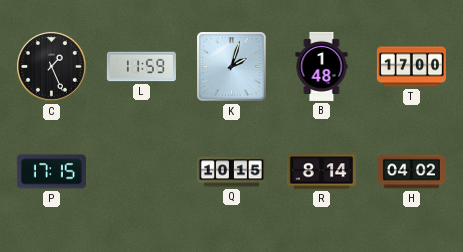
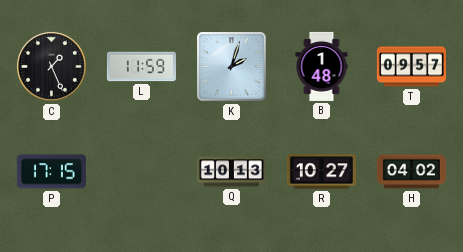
T: 17:00 -> 09:57
Q: 10:15 -> 10:13
R: 8:14 -> 10:27
